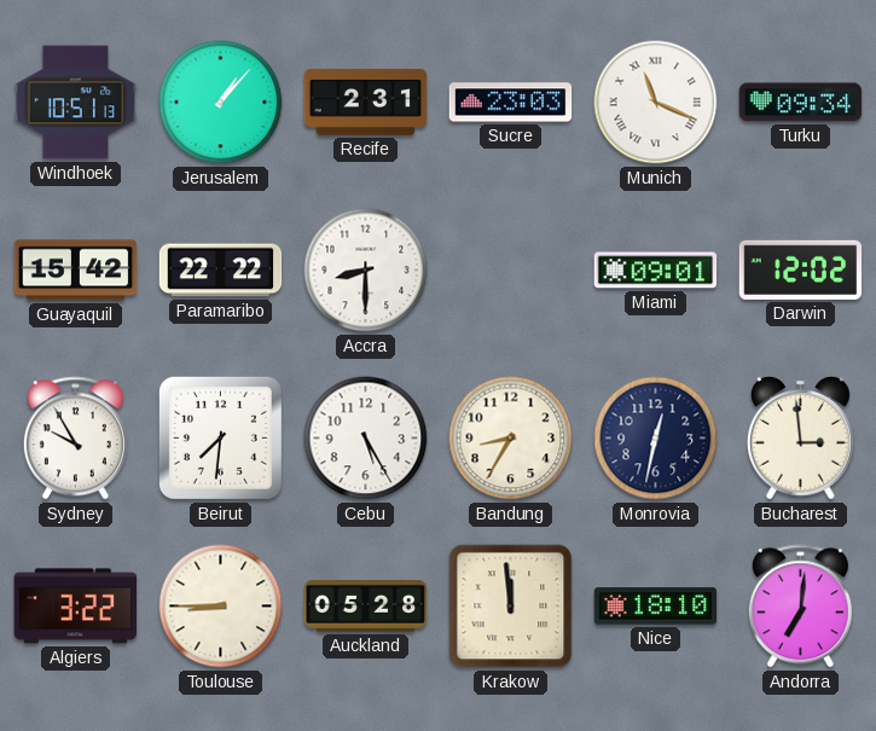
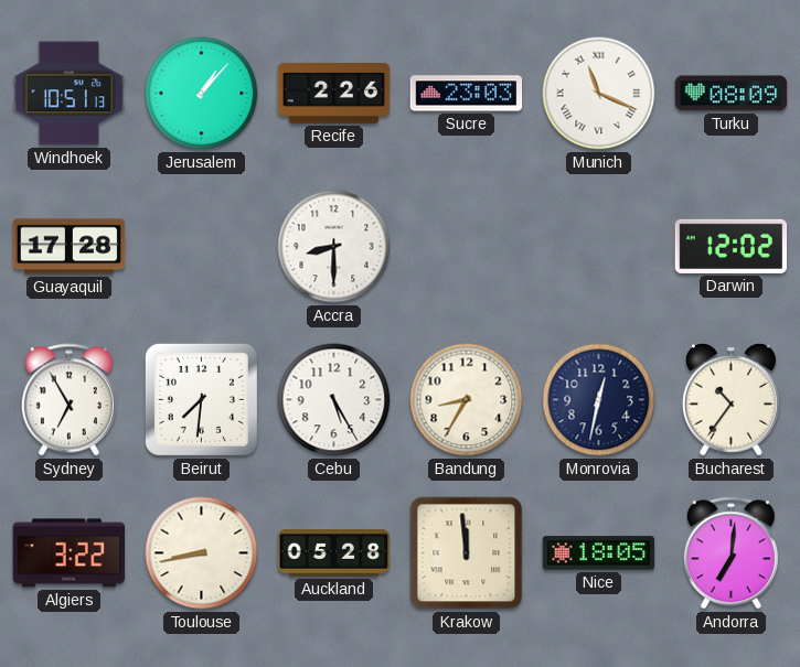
Recife: 2:31 -> 2:26
Turku: 09:34 -> 08:09
Guayaquil: 15:42 -> 17:28
Paramaribo: 22:22 -> none
Miami: 09:01 -> none
Sydney: 9:55 -> 6:55
Bucharest: 2:59 -> 10:36
Toulouse: 8:45 -> 8:43
Nice: 18:10 -> 18:05
